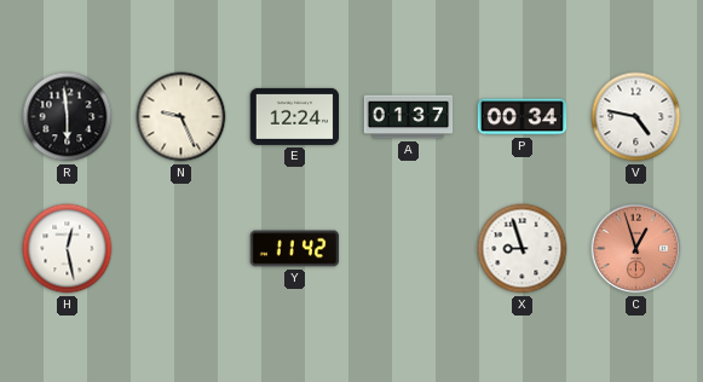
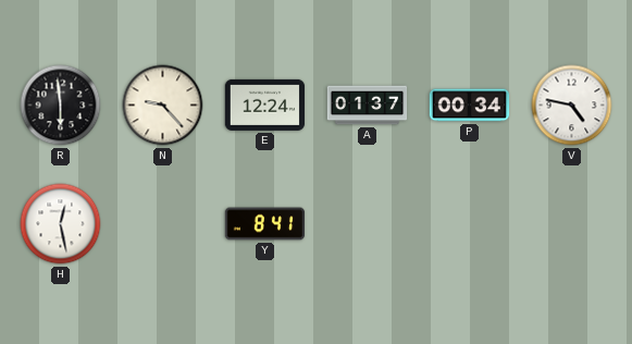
N: 9:26 -> 9:23
Y: 11:42 -> 8:41
X: 8:57 -> none
C: 12:57 -> none
